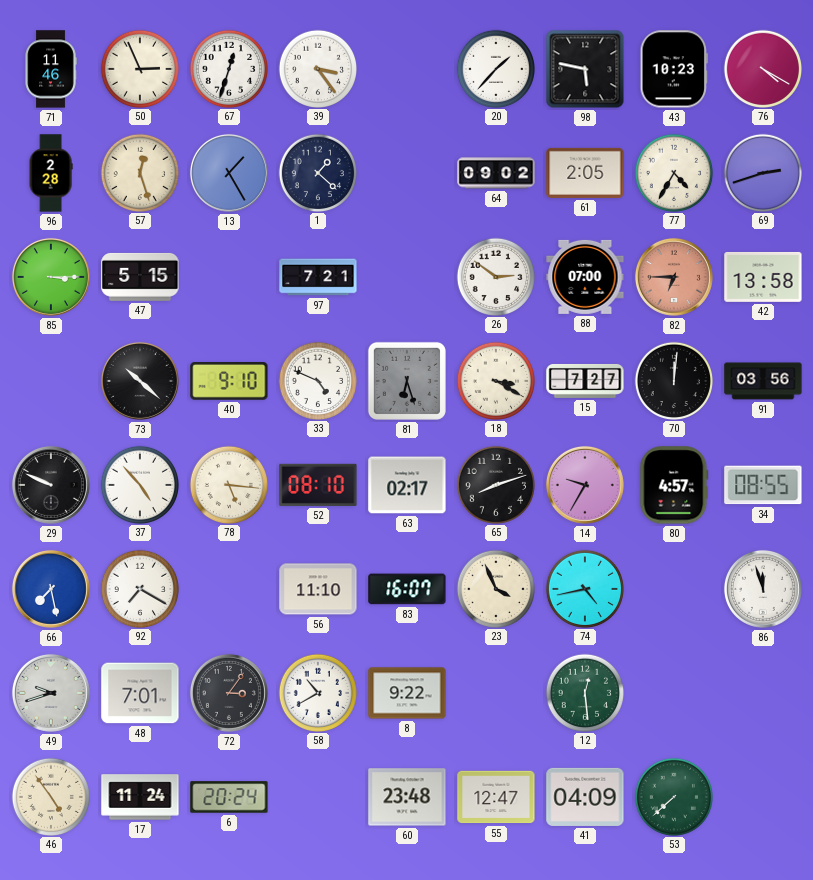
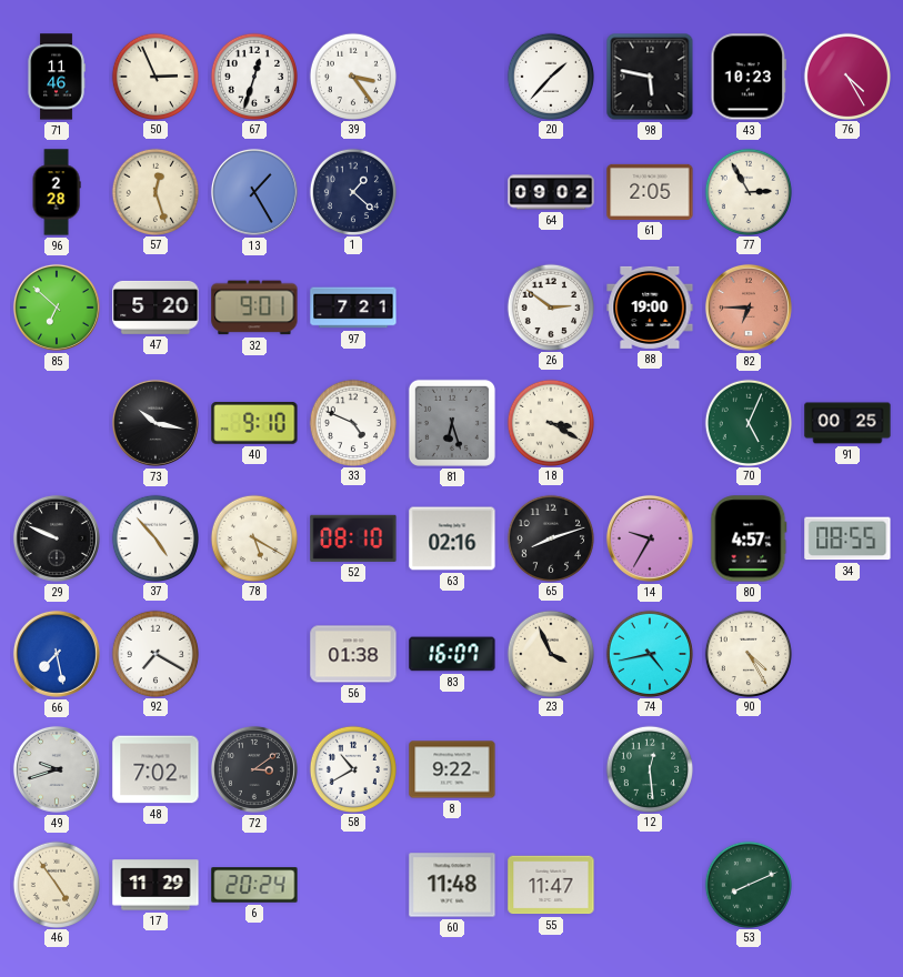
76: 4:20 -> 4:25
77: 4:35 -> 2:55
69: 2:42 -> none
85: 3:15 -> 6:52
47: 5:15 -> 5:20
32: none -> 9:01
88: 07:00 -> 19:00
42: 13:58 -> none
73: 10:22 -> 10:17
15: 7:27 -> none
70: 12:01 -> 5:04
70 dial: black -> green
91: 03:56 -> 00:25
78: 5:16 -> 5:20
63: 02:17 -> 02:16
56: 11:10 -> 01:38
90: none -> 4:25
86: 11:57 -> none
48: 7:01 -> 7:02
72: 3:06 -> 3:09
17: 11:24 -> 11:29
60: 23:48 -> 11:48
55: 12:47 -> 11:47
41: 04:09 -> none
53: 7:38 -> 8:11
